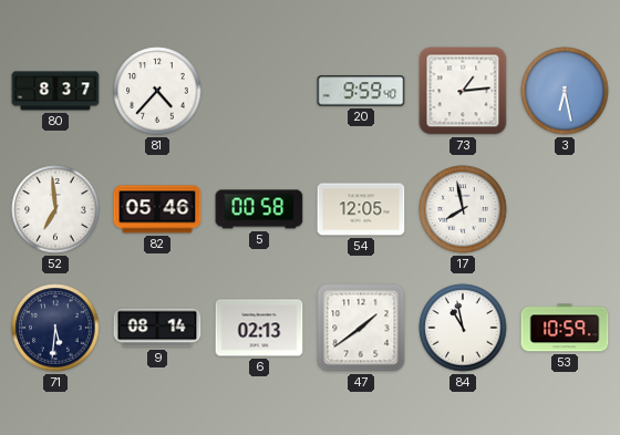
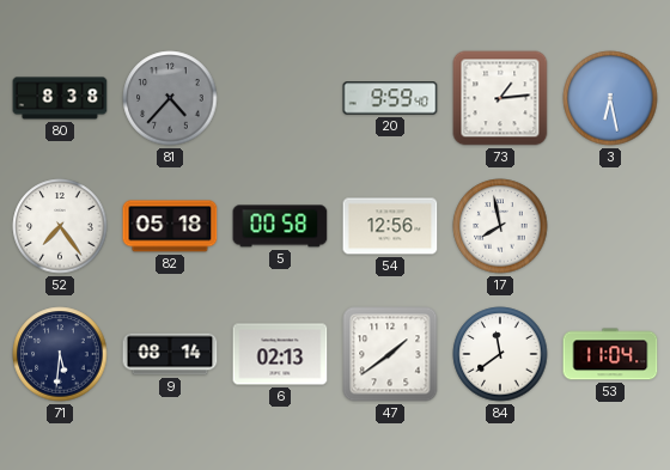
80: 8:37 -> 8:38
81 dial: white -> grey
52: 6:59 -> 7:24
82: 05:46 -> 05:18
54: 12:05 -> 12:56
84: 10:58 -> 11:39
53: 10:59 -> 11:04
